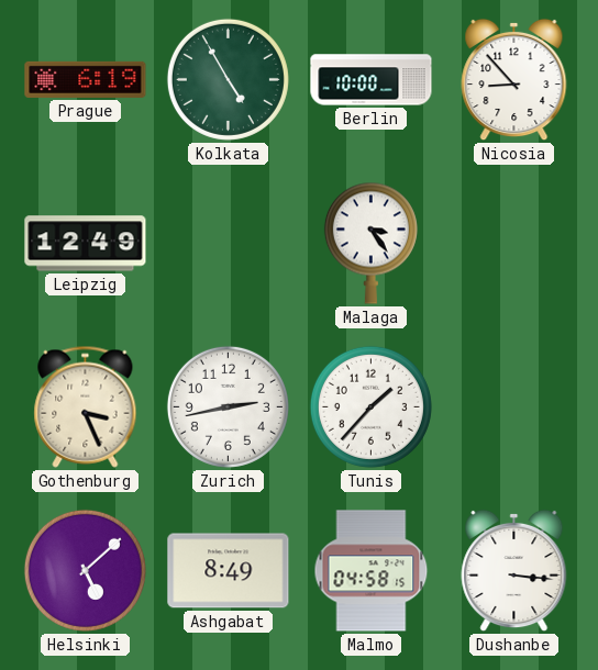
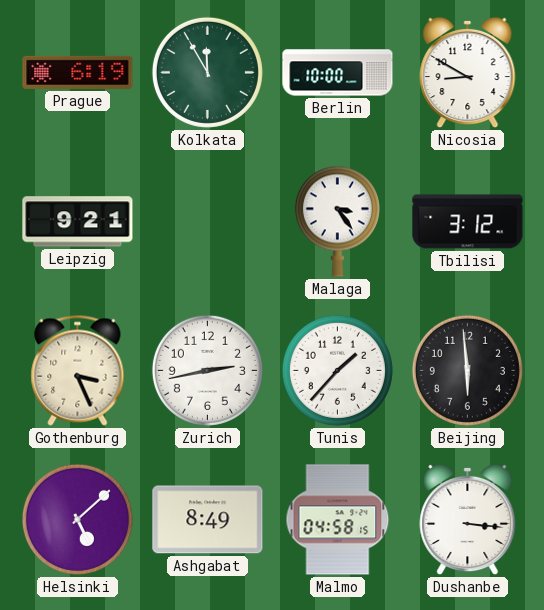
Kolkata: 4:55 -> 11:55
Nicosia: 8:53 -> 8:50
Leipzig: 12:49 -> 9:21
Tbilisi: none -> 3:12
Beijing: none -> 5:59
